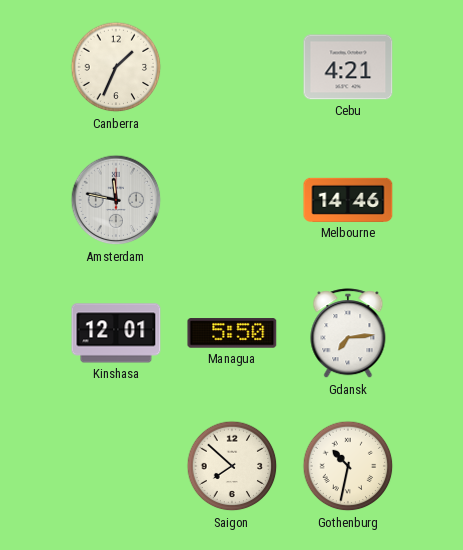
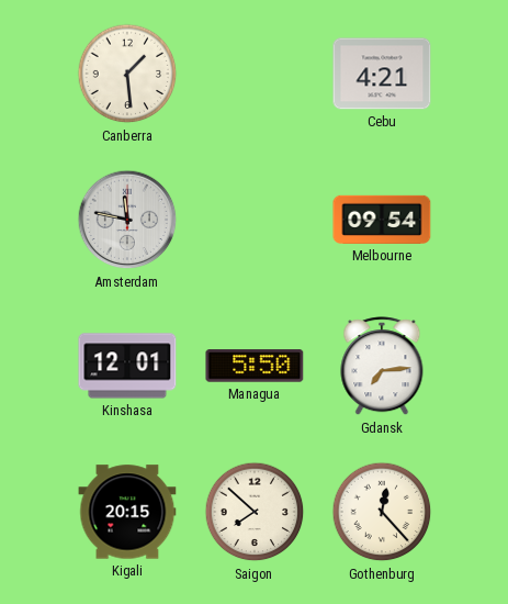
Canberra: 1:34 -> 1:29
Melbourne: 14:46 -> 09:54
Kigali: none -> 20:15
Gothenburg: 10:32 -> 12:23
